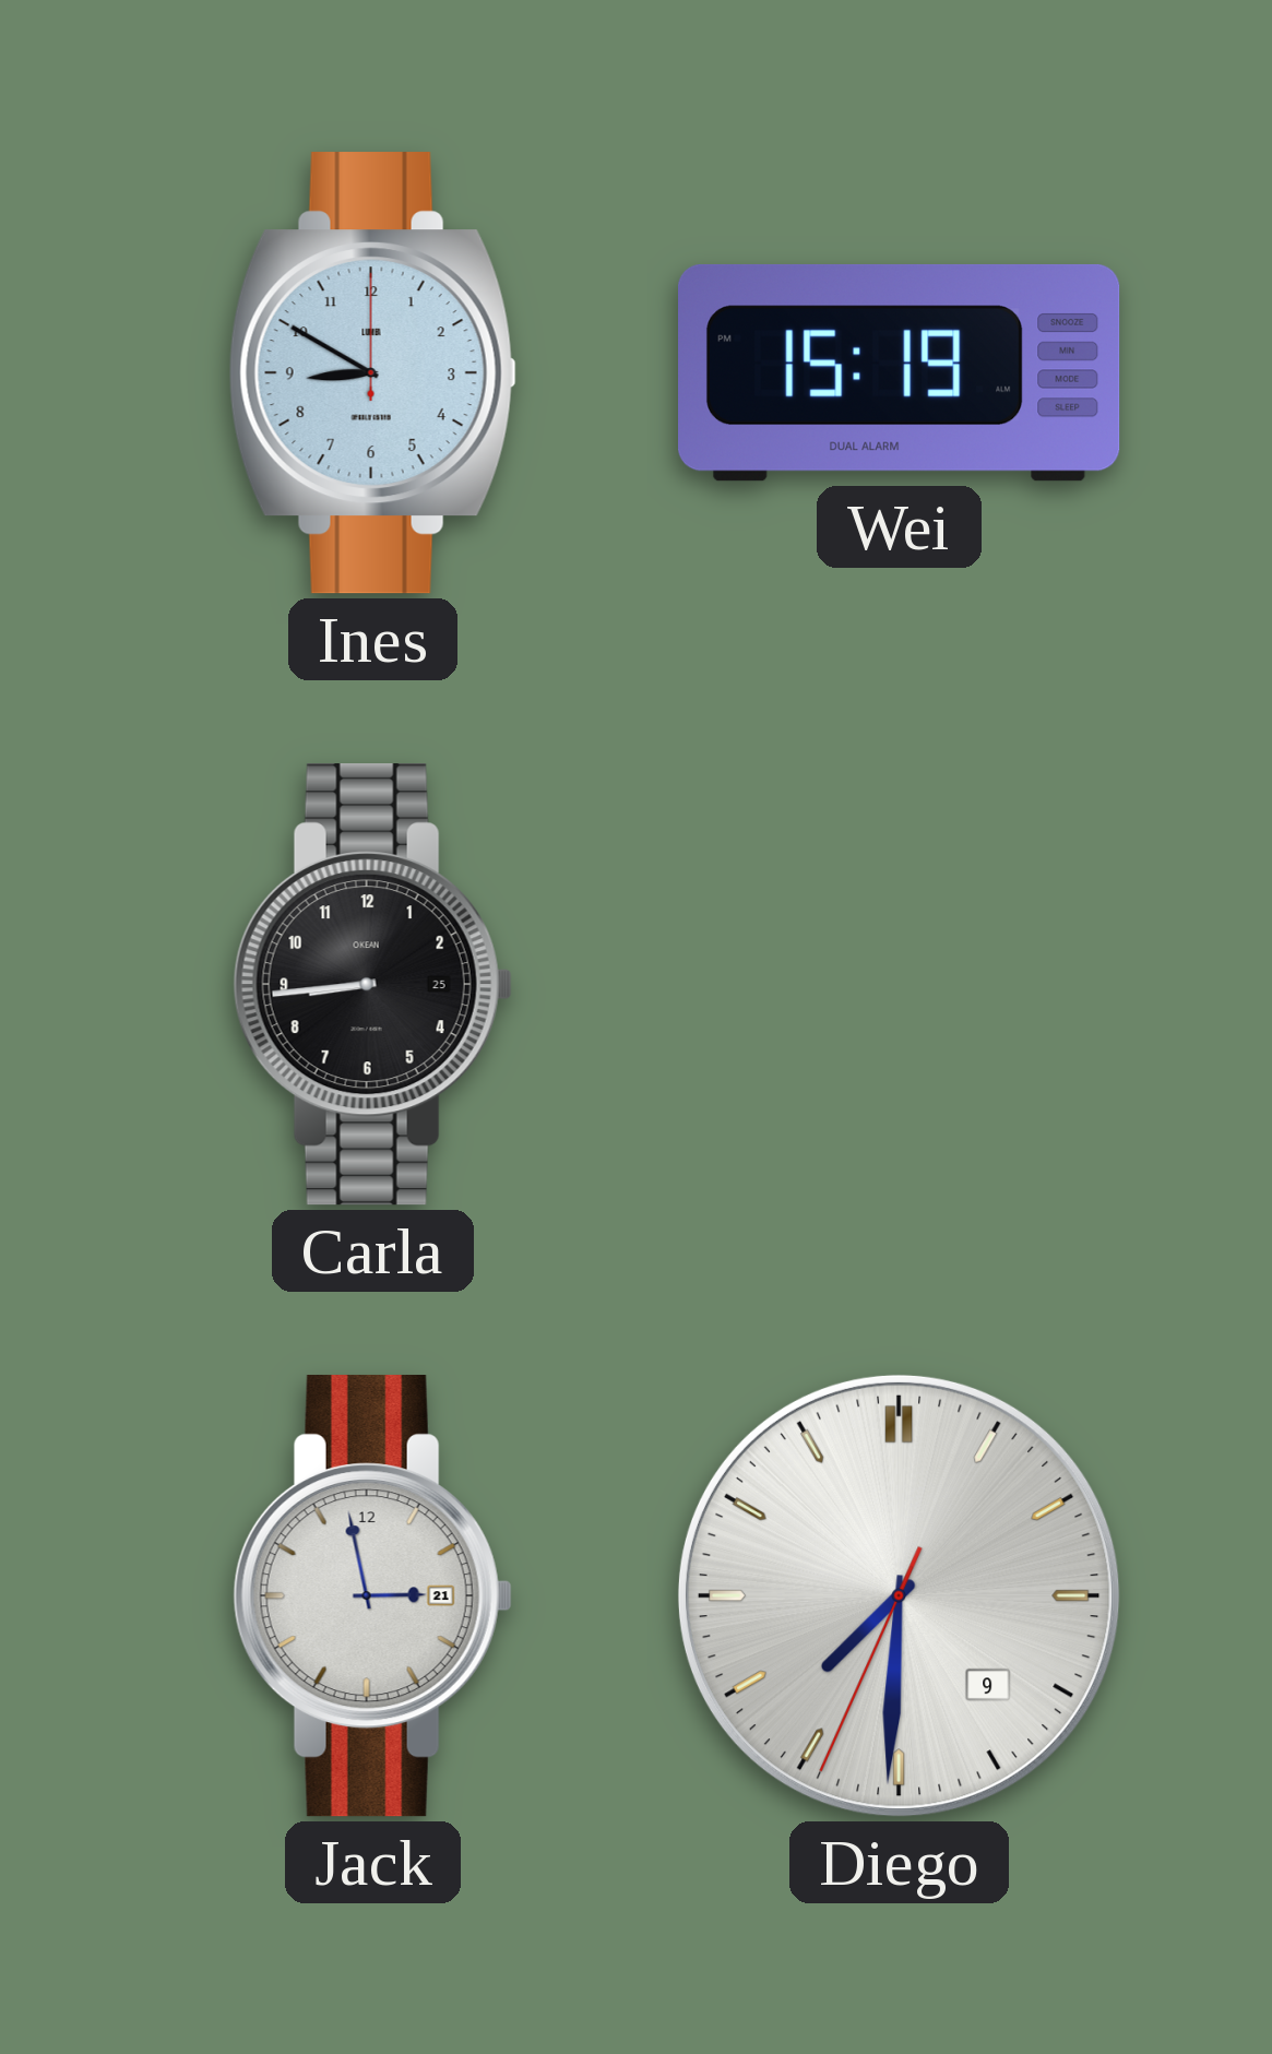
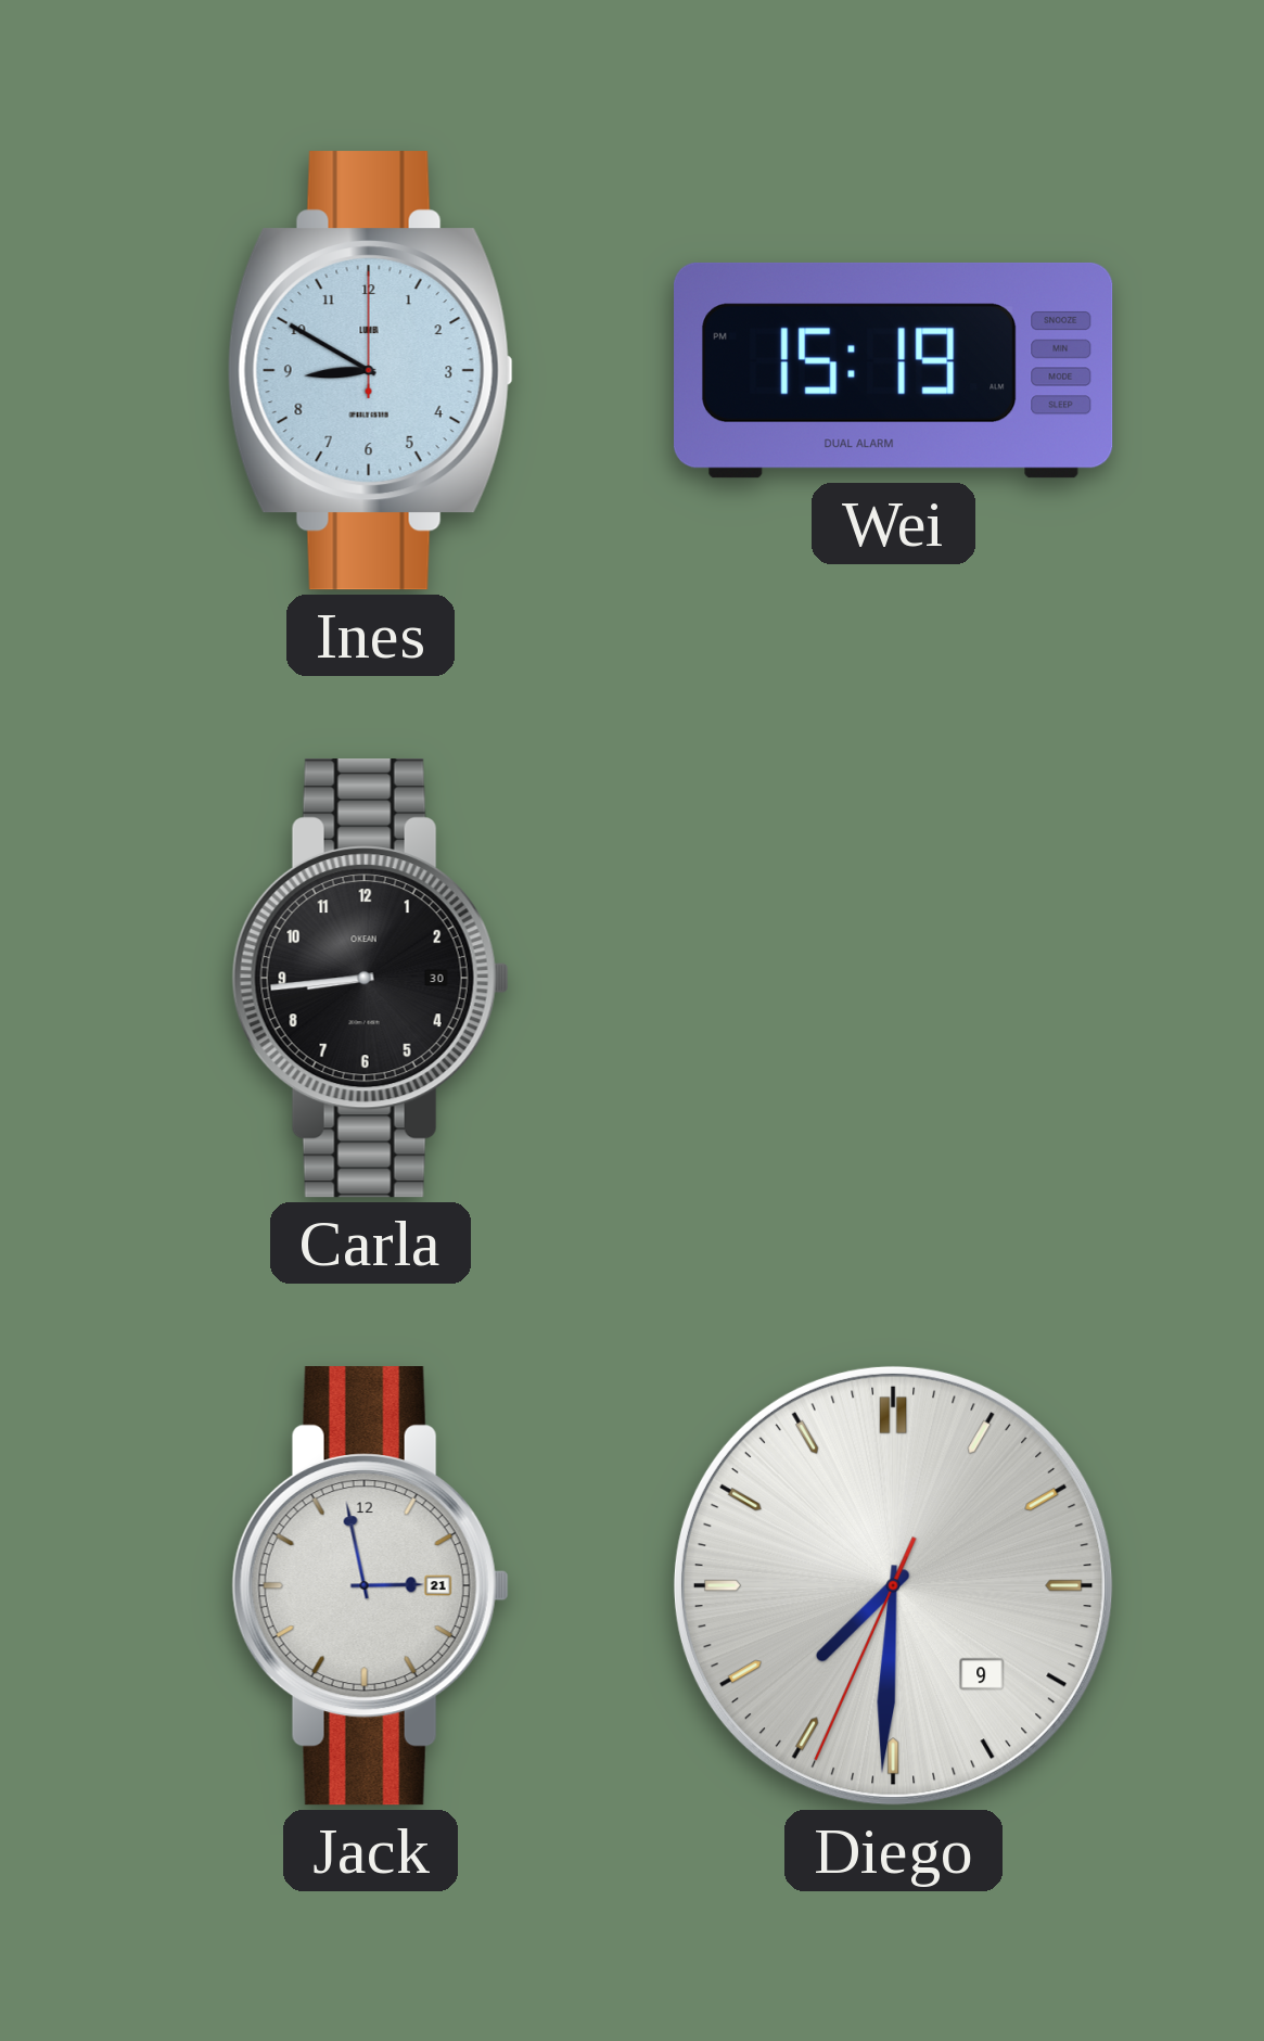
Carla date: 25 -> 30
